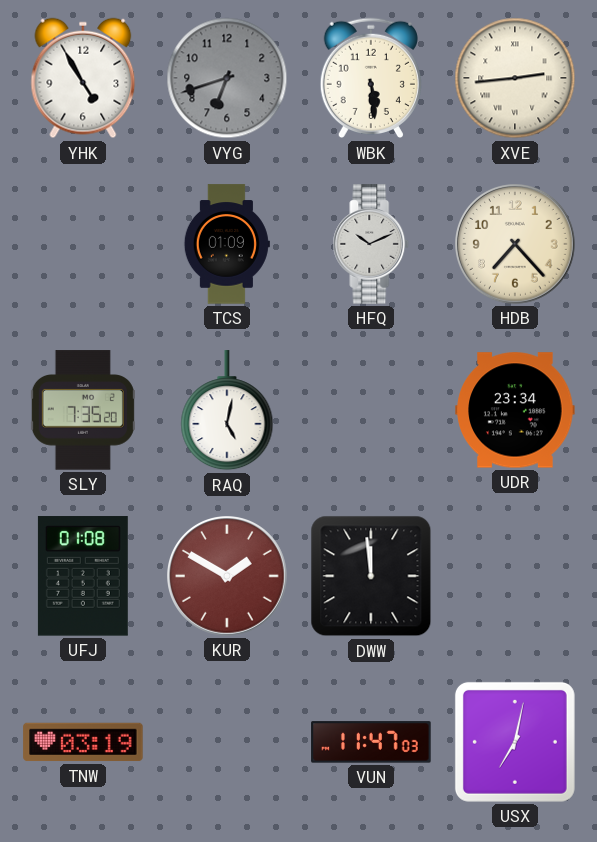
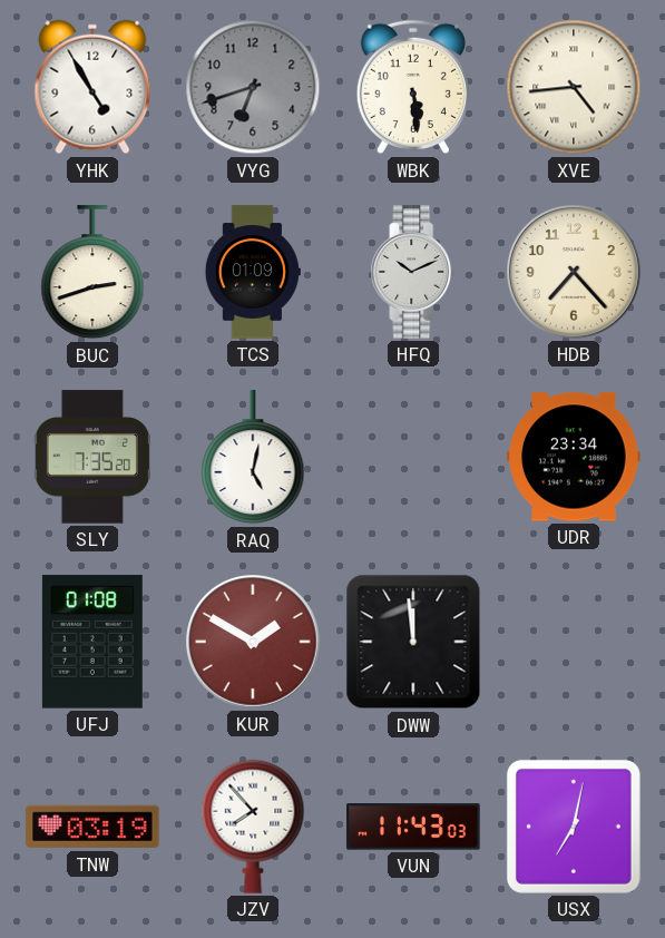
XVE: 2:44 -> 4:44
BUC: none -> 2:42
JZV: none -> 7:53
VUN: 11:47 -> 11:43
